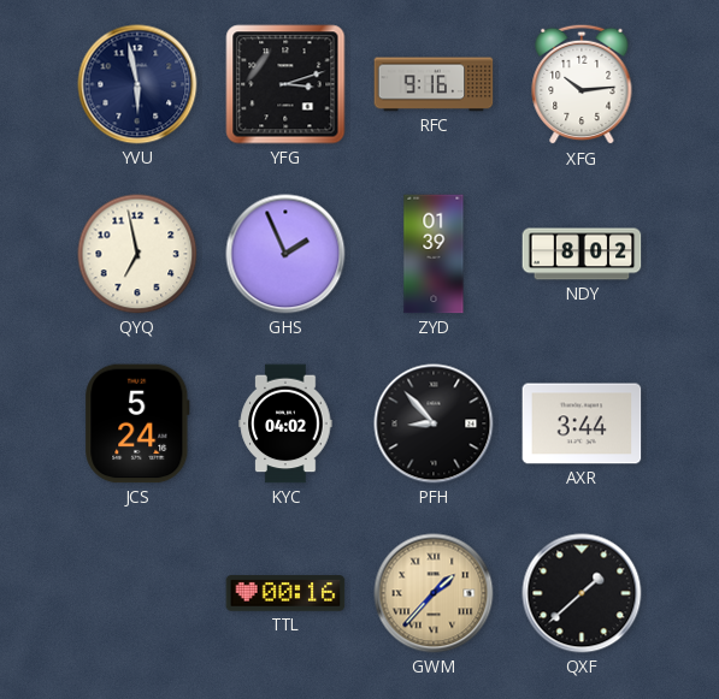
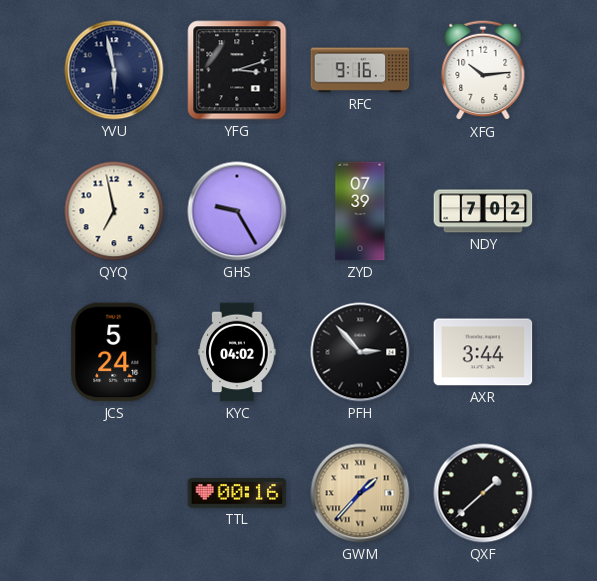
GHS: 1:56 -> 9:25
ZYD: 01:39 -> 07:39
NDY: 8:02 -> 7:02
PFH: 8:53 -> 2:53
